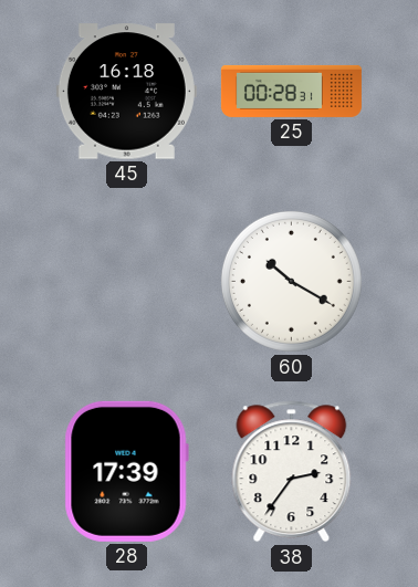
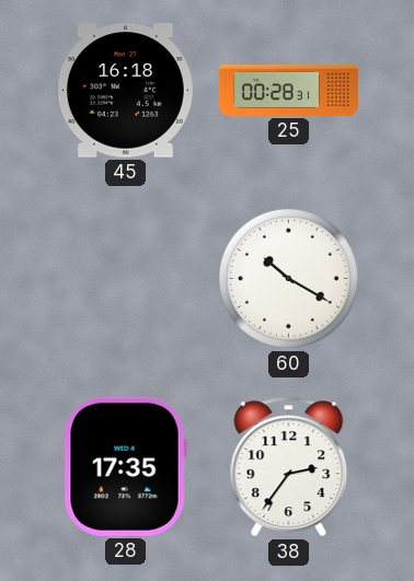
28: 17:39 -> 17:35
